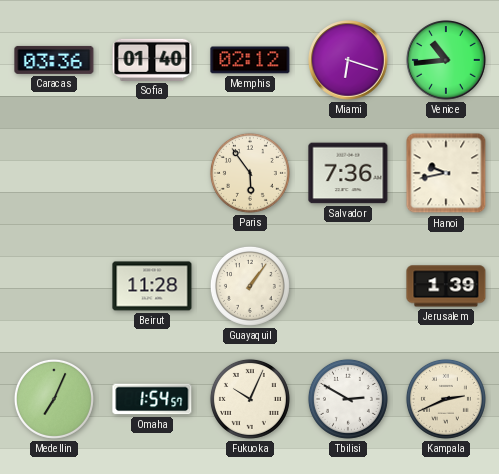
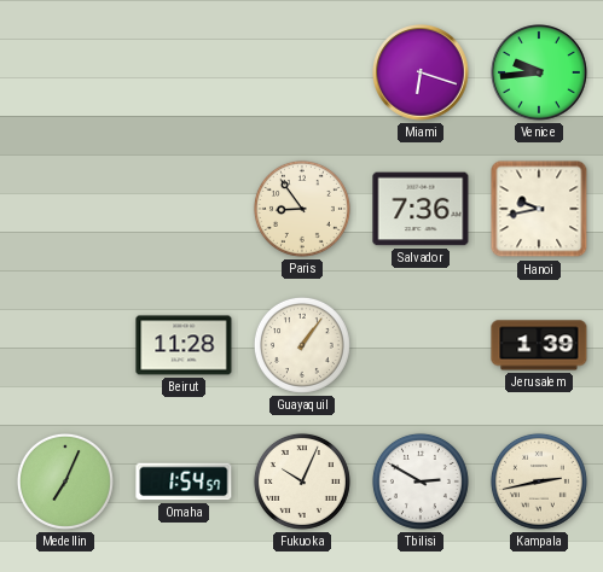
Caracas: 03:36 -> none
Sofia: 01:40 -> none
Memphis: 02:12 -> none
Venice: 10:44 -> 9:44
Paris: 5:54 -> 8:54
Kampala: 2:41 -> 2:43
